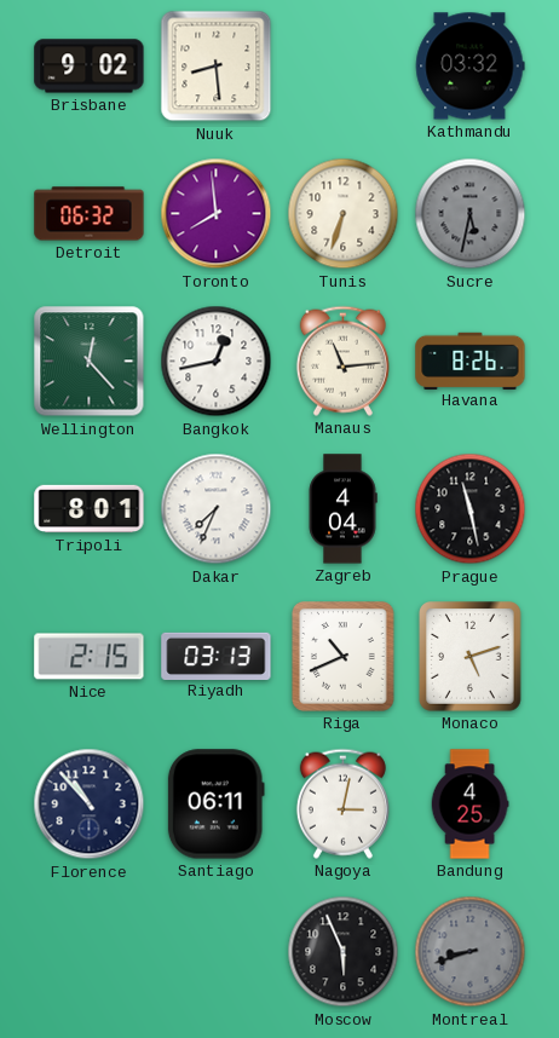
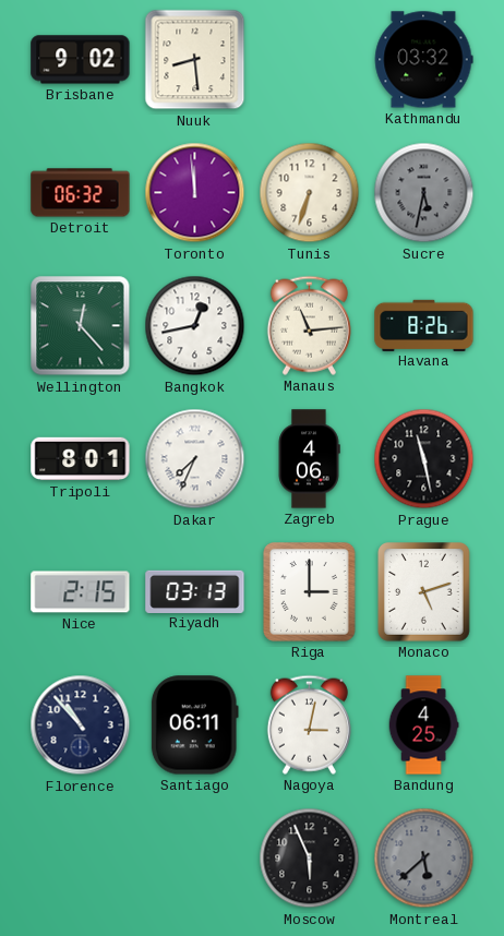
Toronto: 7:59 -> 11:59
Zagreb: 4:04 -> 4:06
Riga: 10:41 -> 3:00
Montreal: 8:42 -> 5:38
